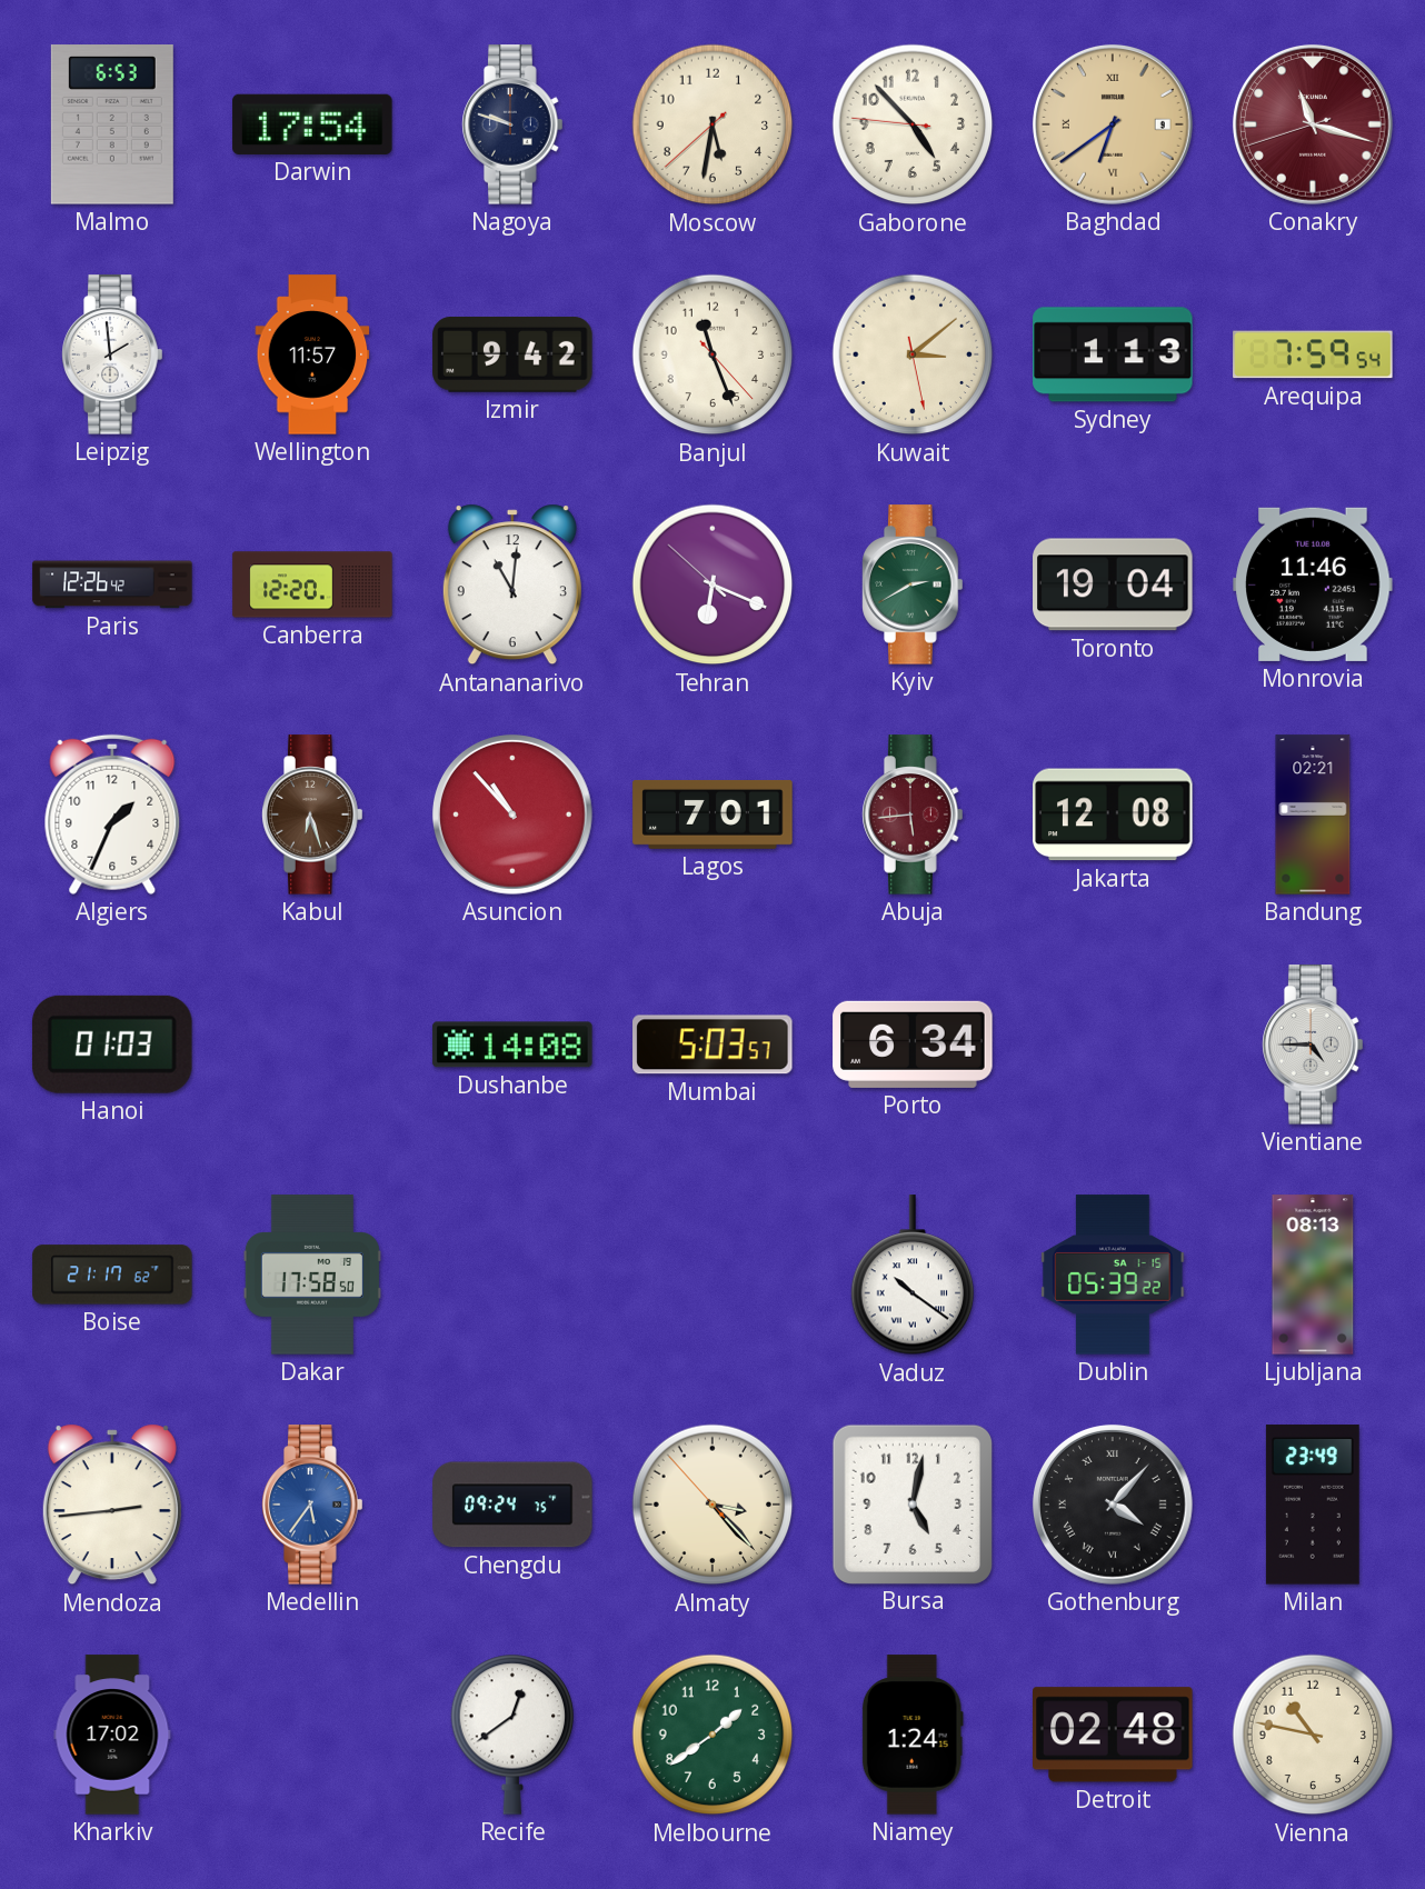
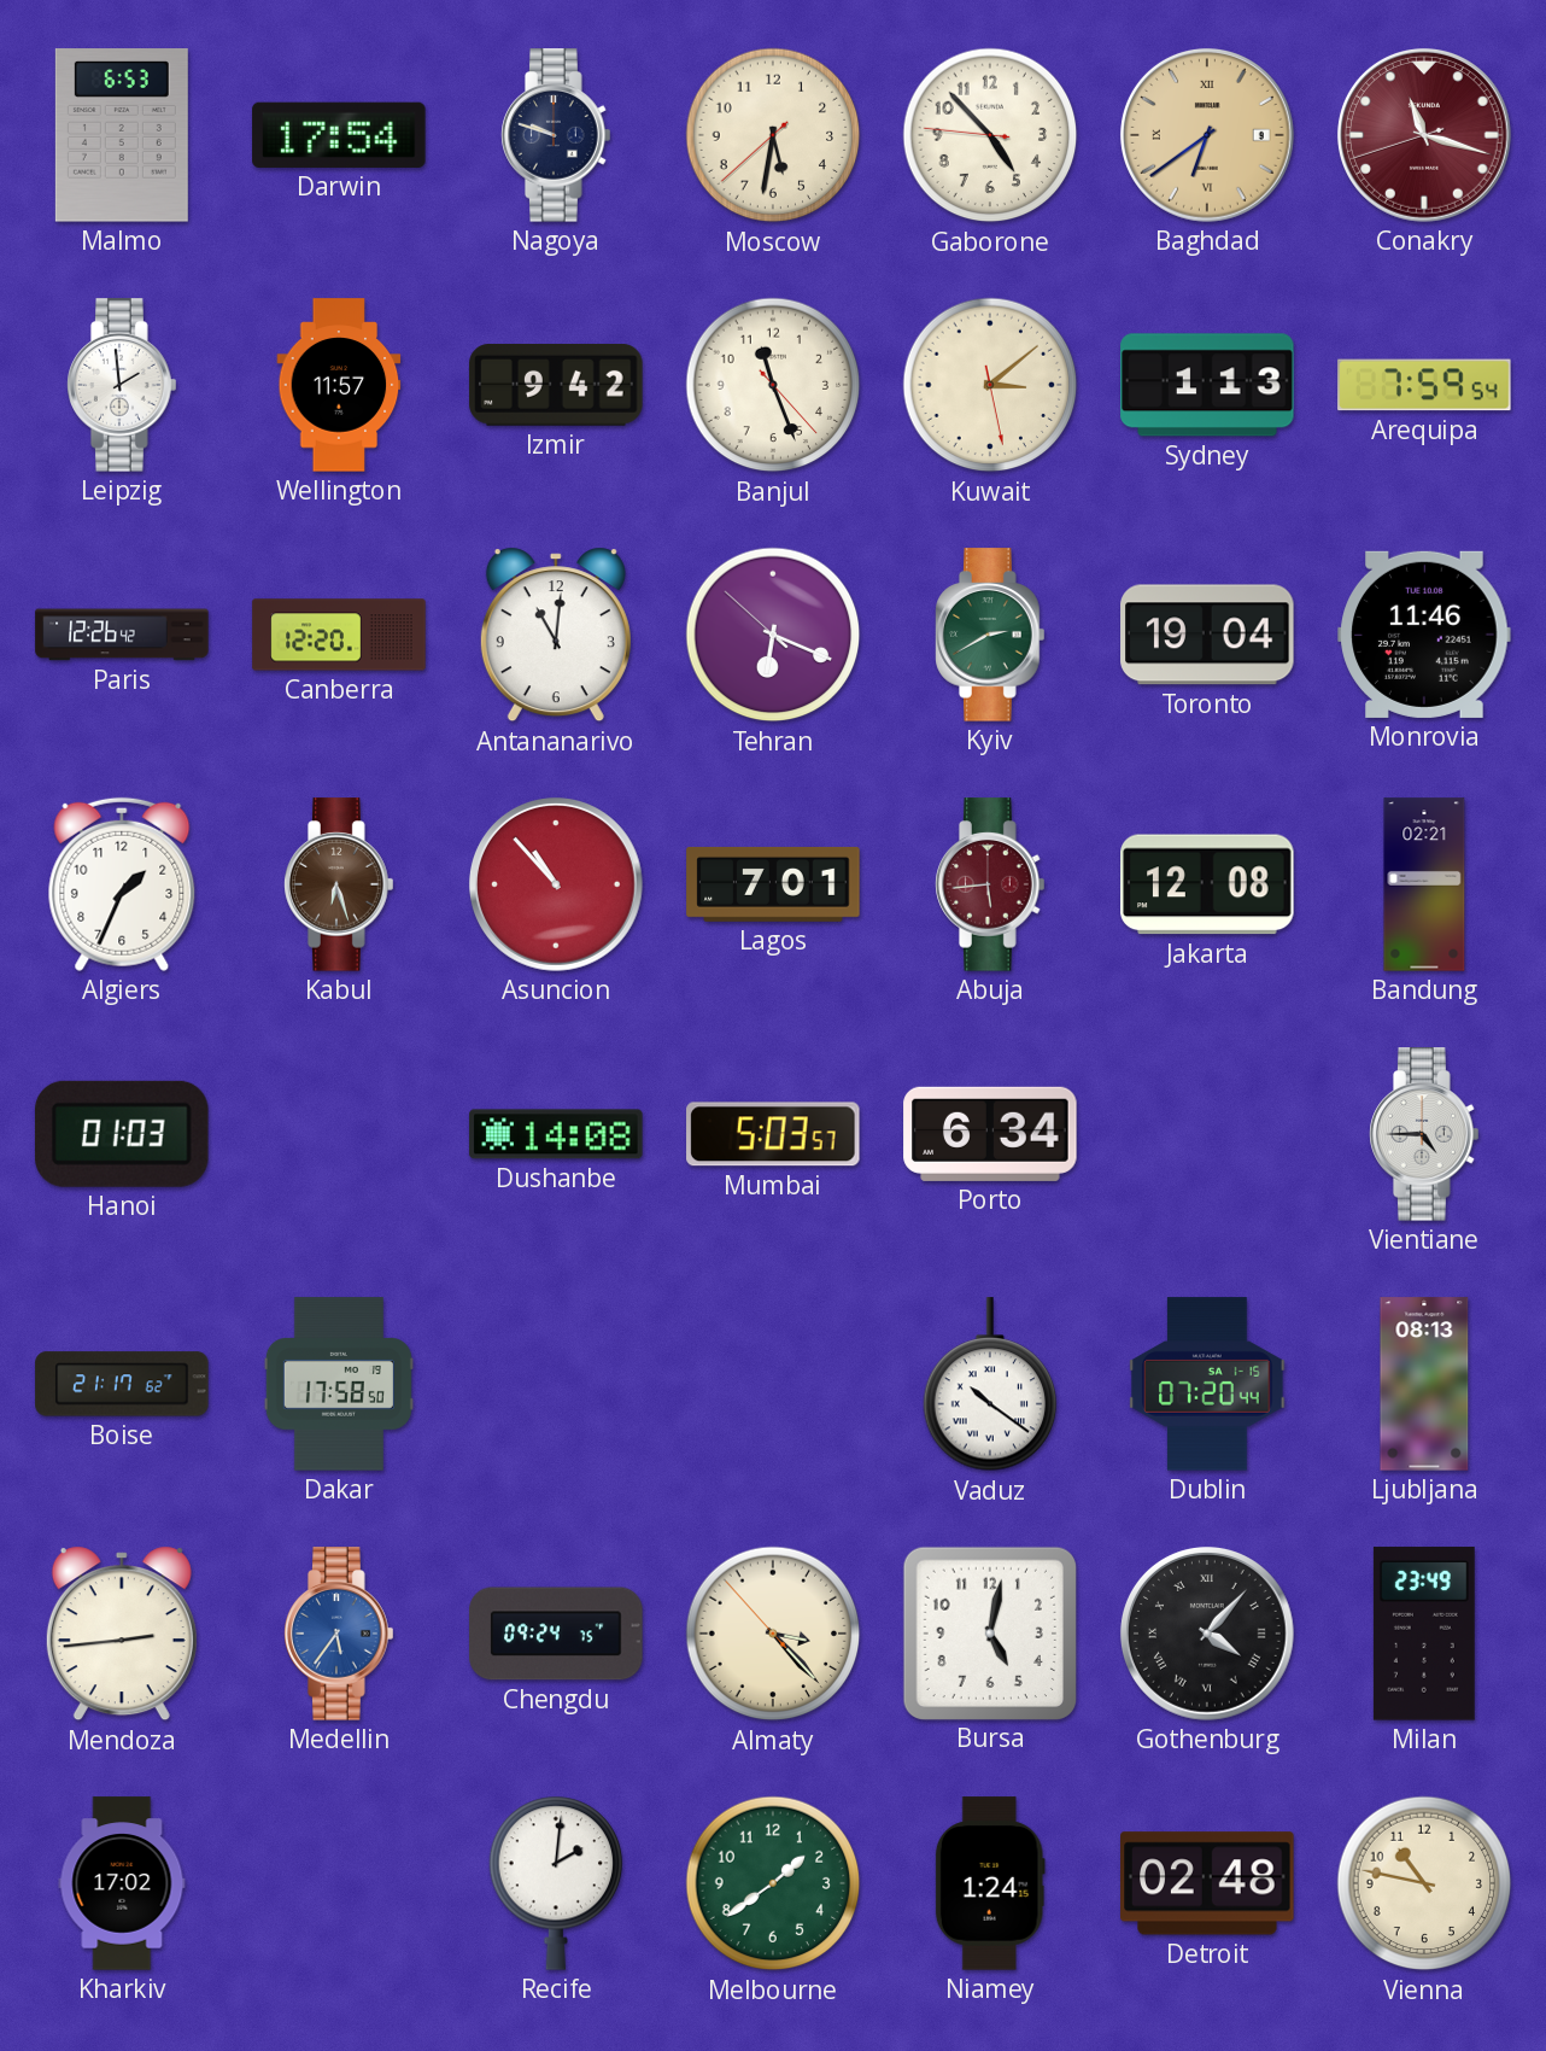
Dublin: 05:39 -> 07:20
Recife: 12:39 -> 2:01
